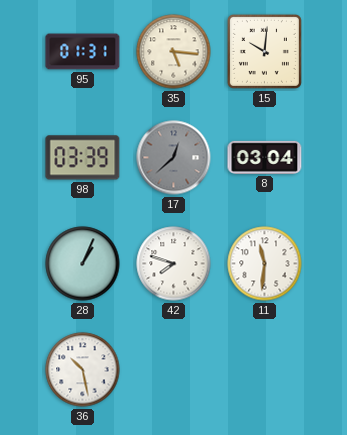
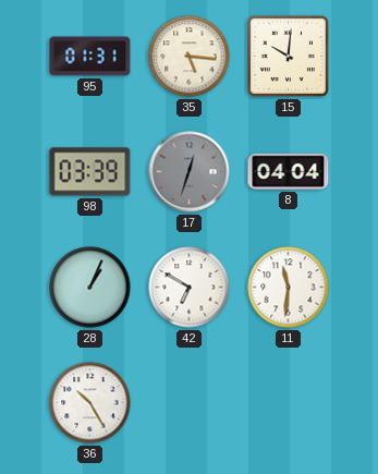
17: 12:38 -> 12:33
8: 03:04 -> 04:04
42: 7:48 -> 6:50
36: 10:28 -> 10:25
